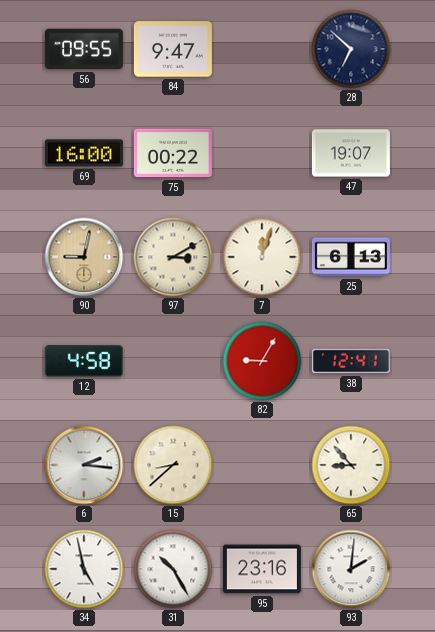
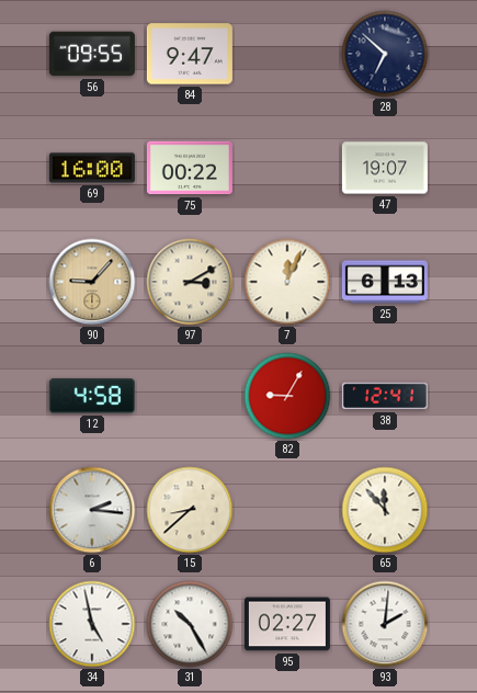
90: 9:02 -> 9:07
7: 12:03 -> 12:04
65: 8:53 -> 11:53
95: 23:16 -> 02:27
